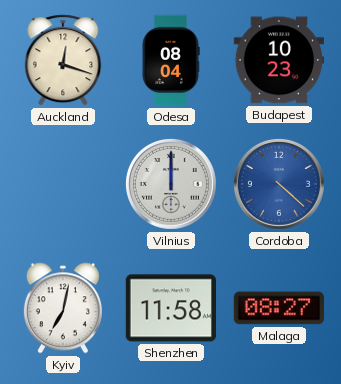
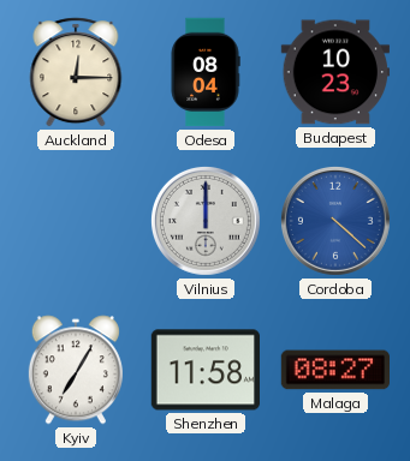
Auckland: 12:18 -> 12:15
Kyiv: 7:02 -> 7:05
